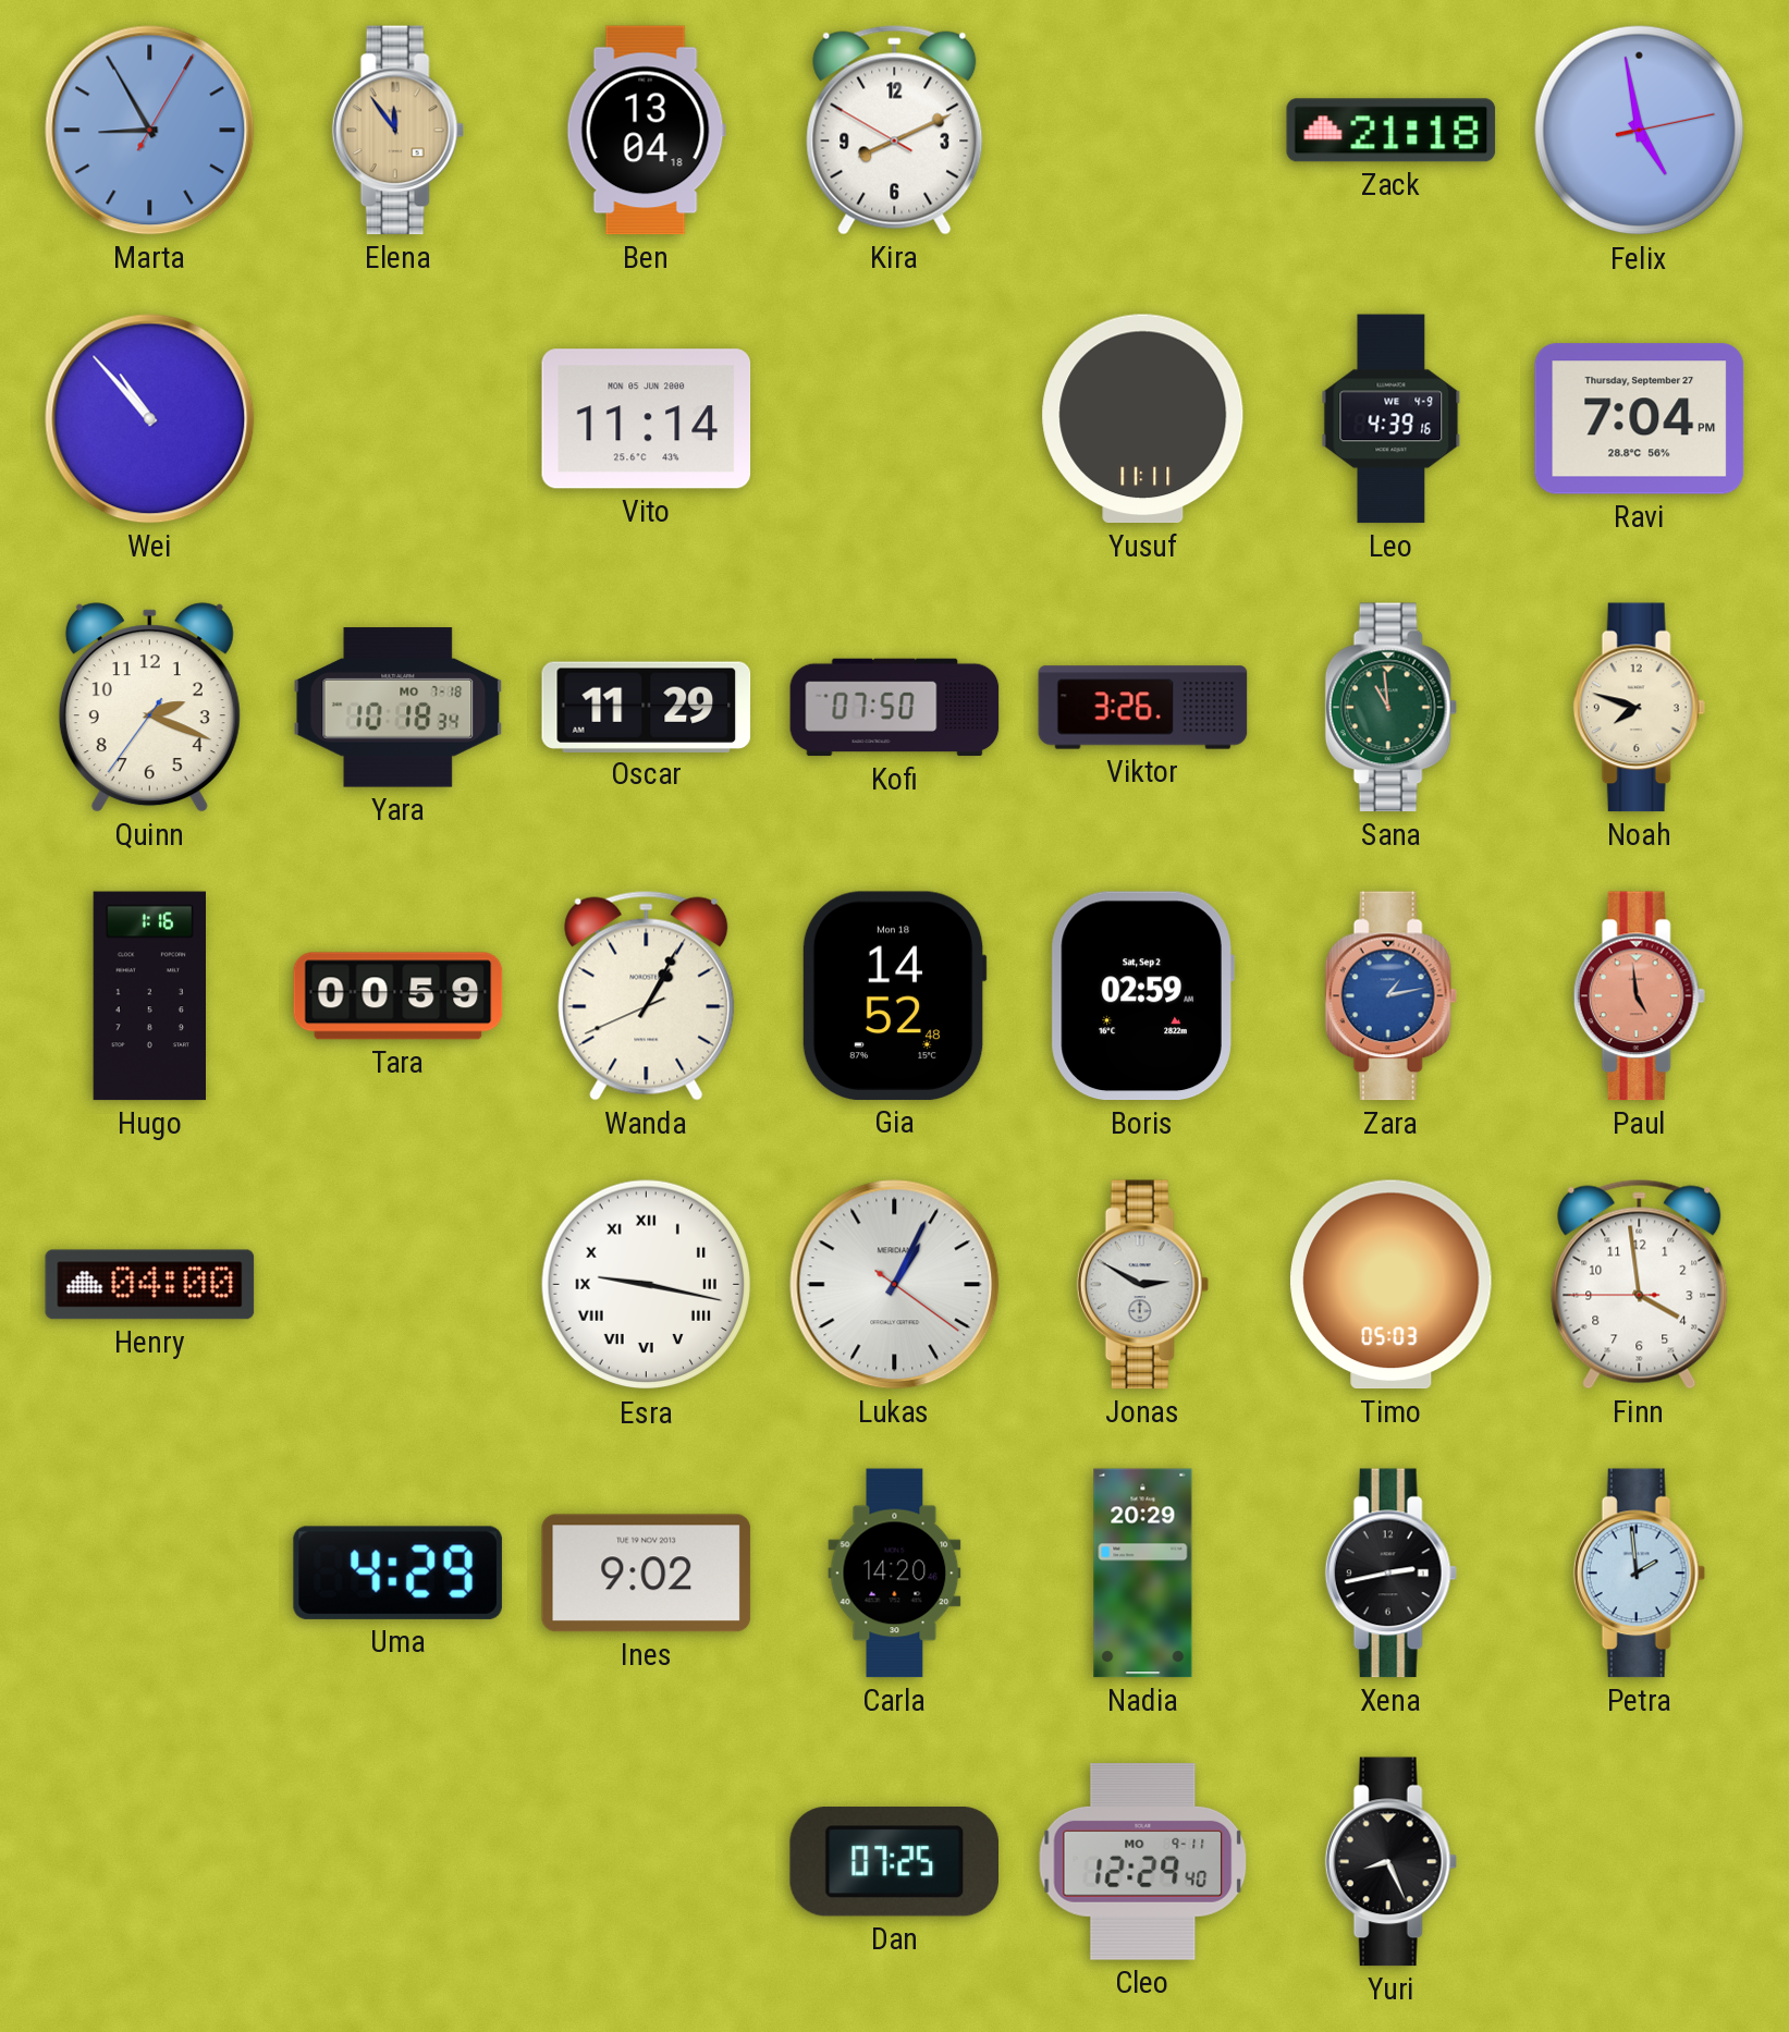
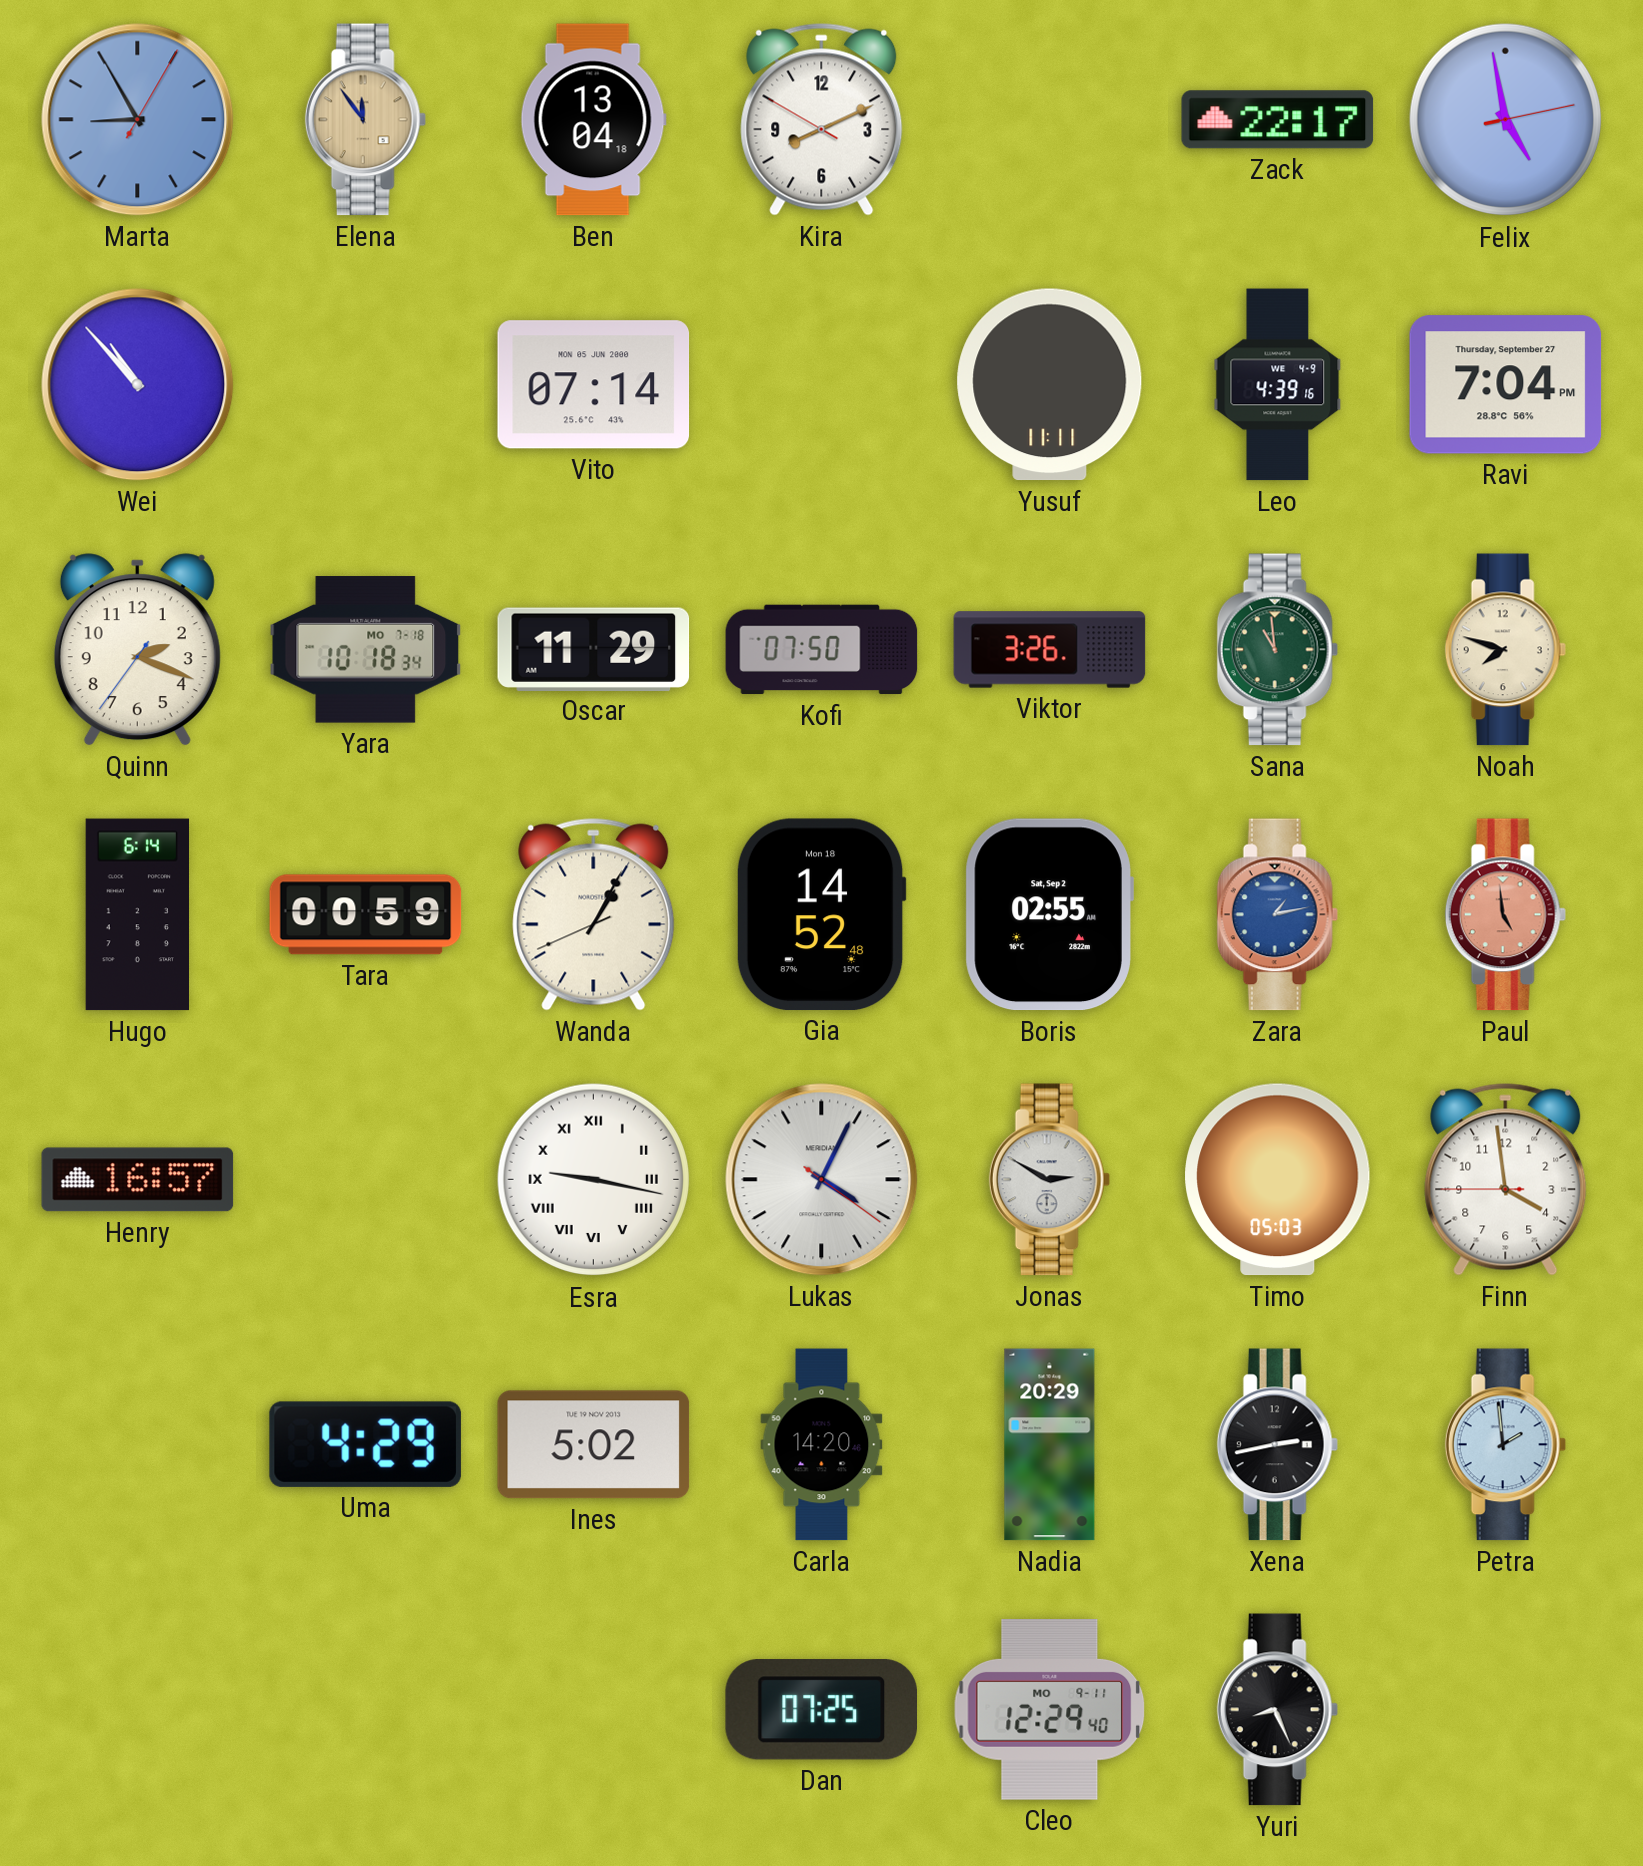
Zack: 21:18 -> 22:17
Vito: 11:14 -> 07:14
Hugo: 1:16 -> 6:14
Boris: 02:59 -> 02:55
Henry: 04:00 -> 16:57
Lukas: 1:04 -> 4:04
Ines: 9:02 -> 5:02
